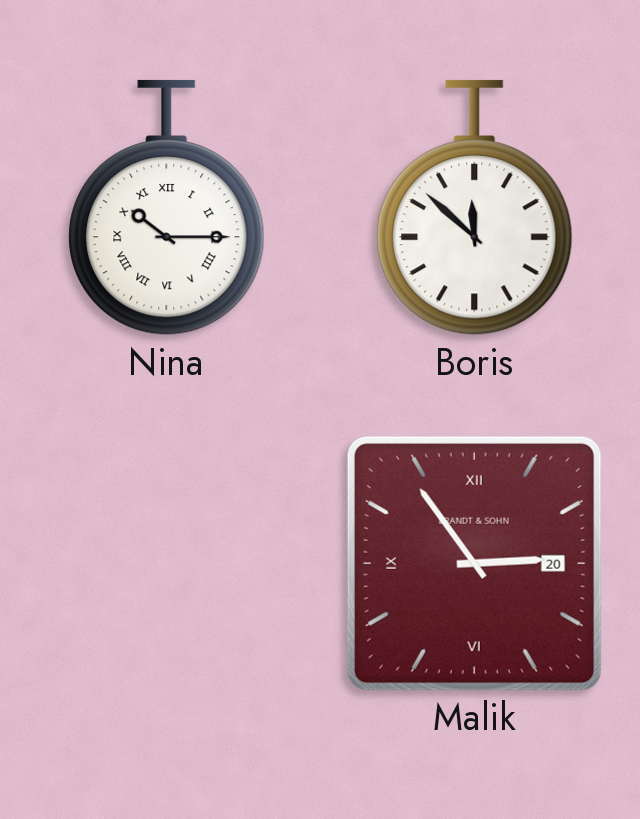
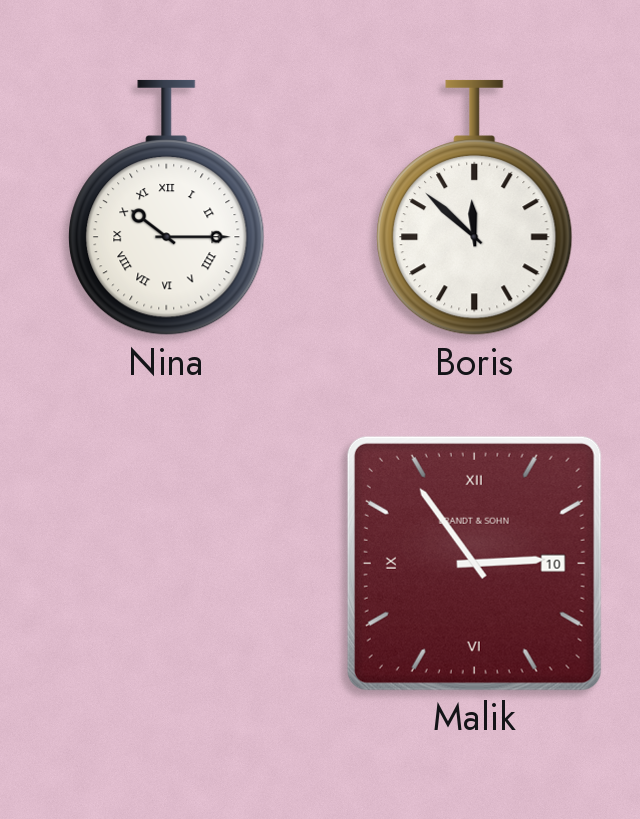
Malik date: 20 -> 10
